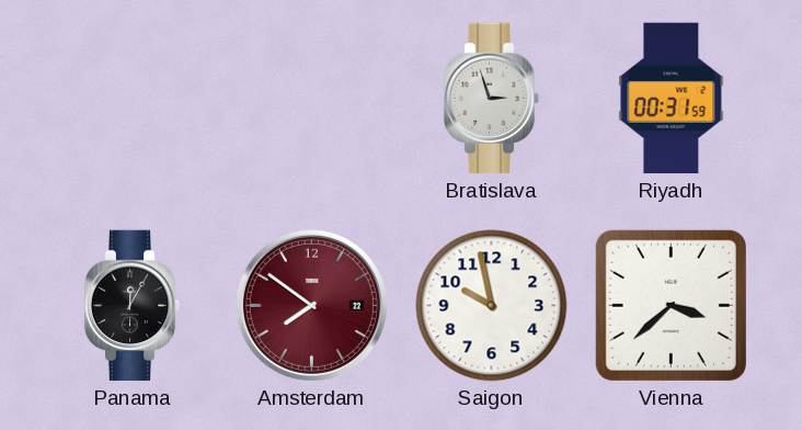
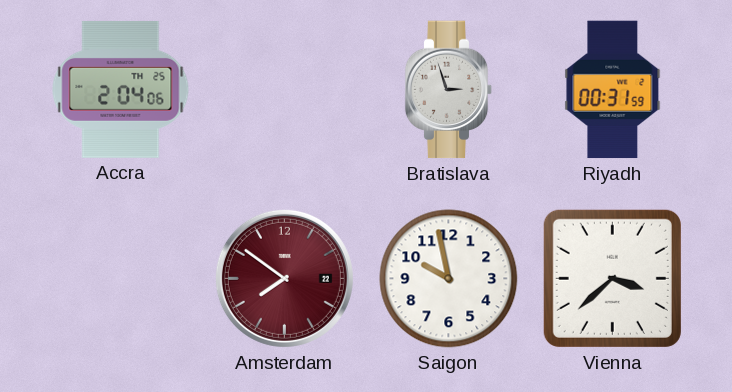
Accra: none -> 2:04
Panama: 12:05 -> none
